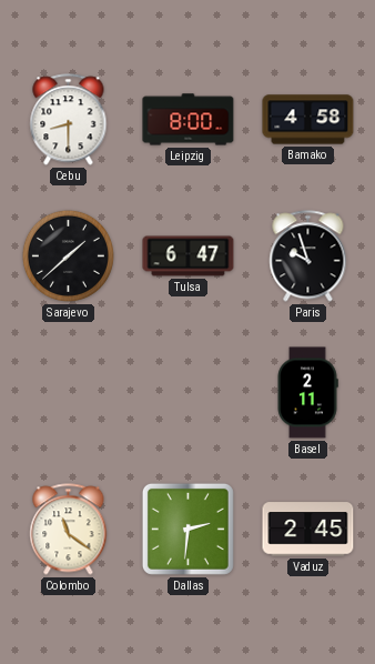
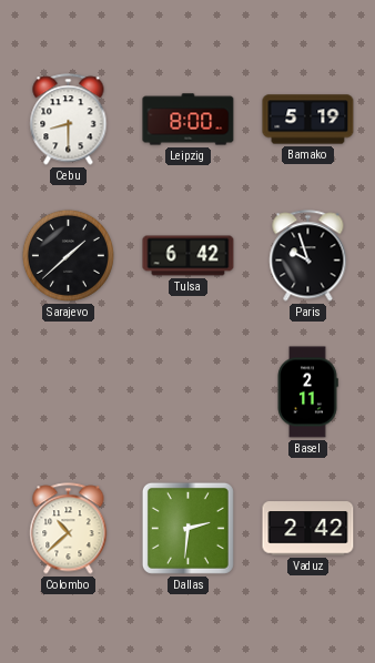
Bamako: 4:58 -> 5:19
Tulsa: 6:47 -> 6:42
Colombo: 11:21 -> 10:38
Vaduz: 2:45 -> 2:42
